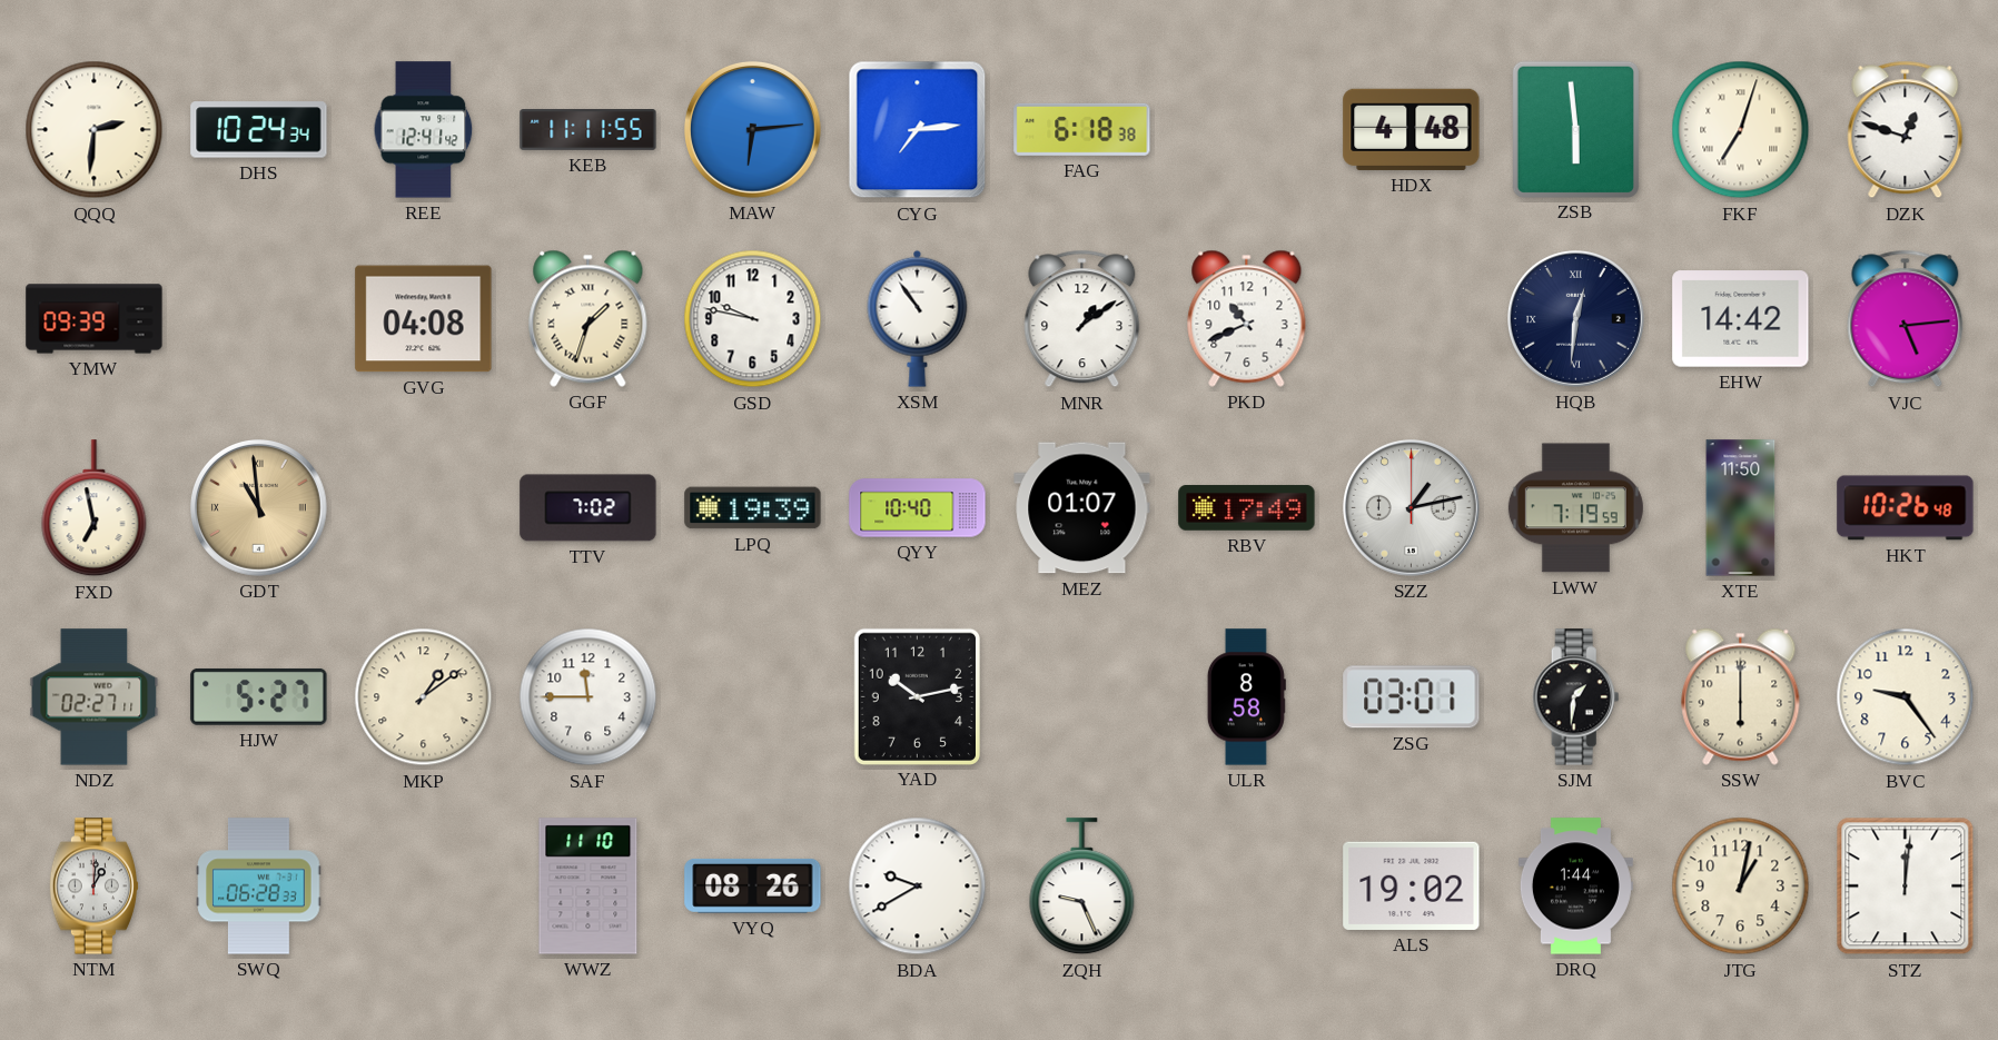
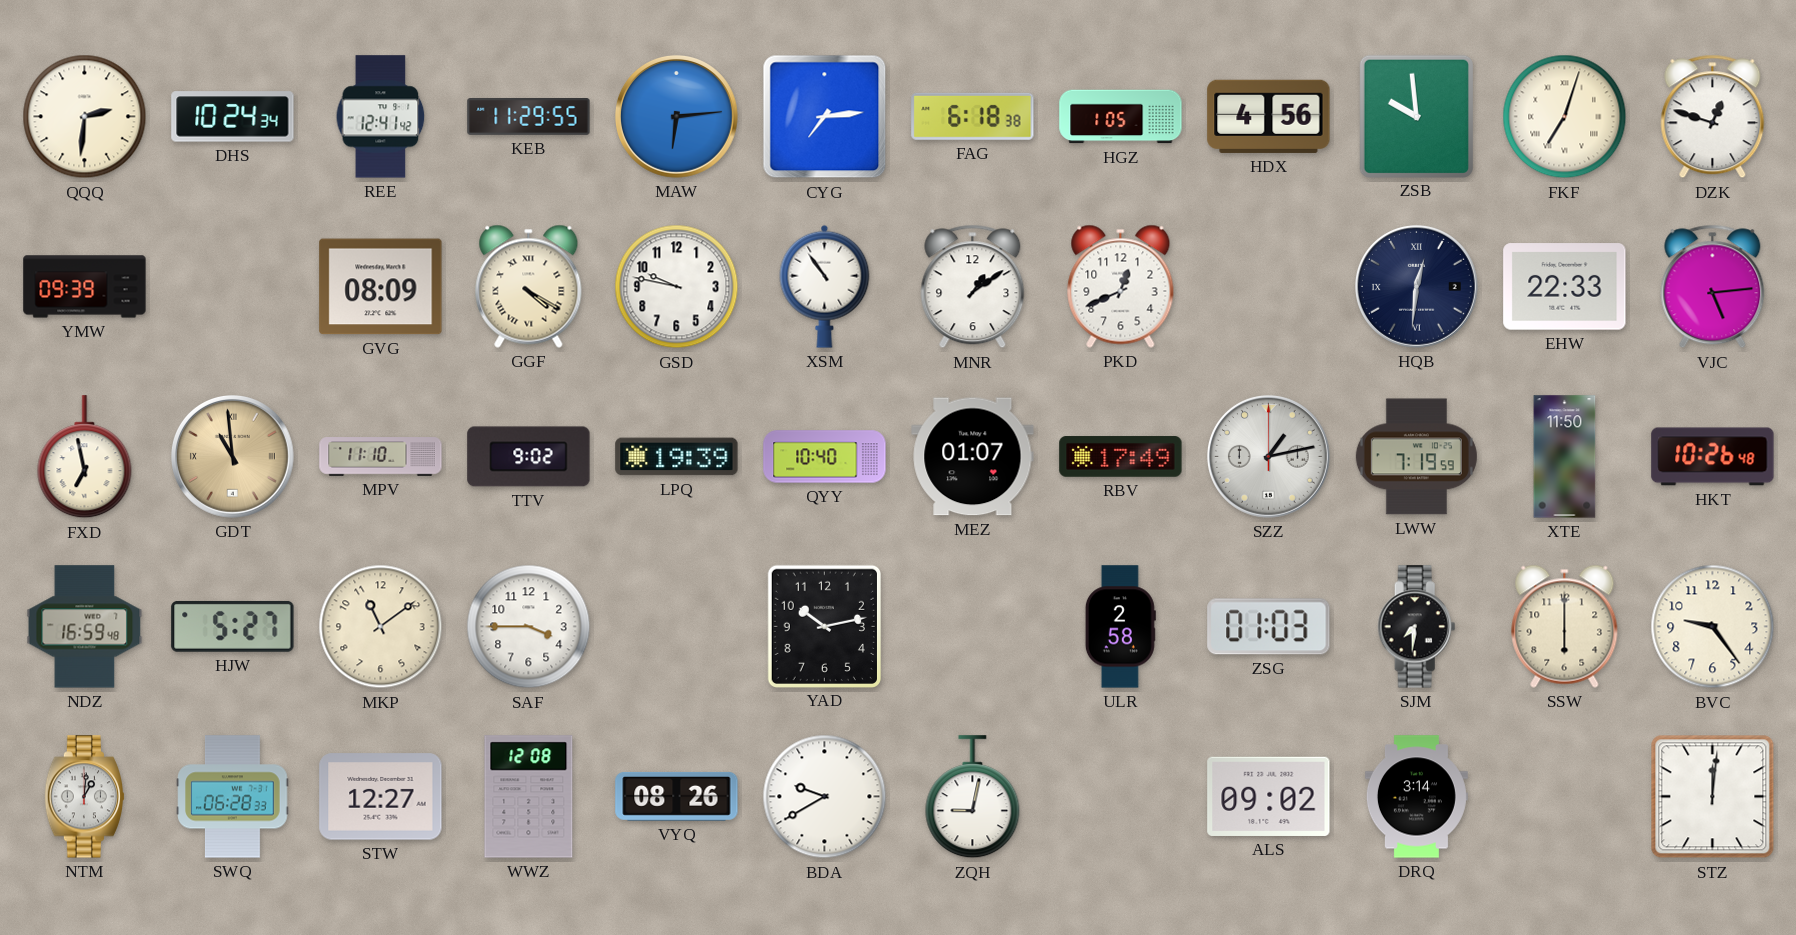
KEB: 11:11 -> 11:29
HGZ: none -> 1:05
HDX: 4:48 -> 4:56
ZSB: 5:59 -> 9:59
GVG: 04:08 -> 08:09
GGF: 1:33 -> 4:20
PKD: 10:41 -> 12:41
EHW: 14:42 -> 22:33
MPV: none -> 11:10
TTV: 7:02 -> 9:02
NDZ: 02:27 -> 16:59
MKP: 1:09 -> 11:09
SAF: 11:45 -> 3:45
ULR: 8:58 -> 2:58
ZSG: 03:01 -> 01:03
SJM: 1:31 -> 7:31
STW: none -> 12:27
WWZ: 11:10 -> 12:08
ZQH: 9:26 -> 9:02
ALS: 19:02 -> 09:02
DRQ: 1:44 -> 3:14
JTG: 1:02 -> none
